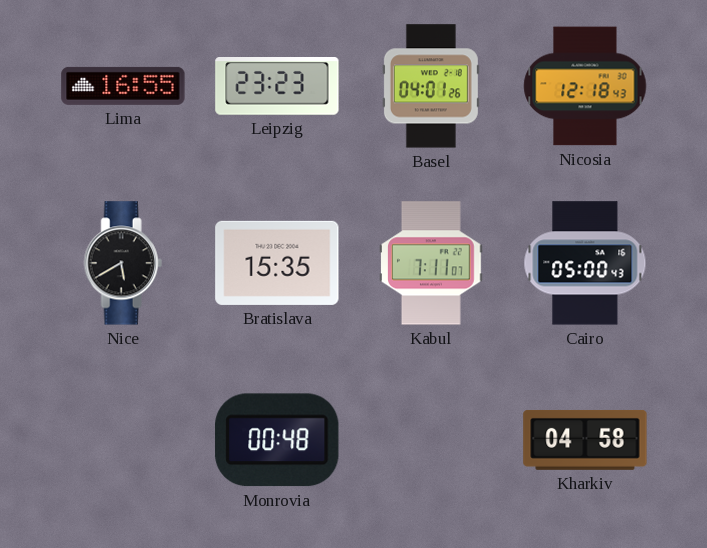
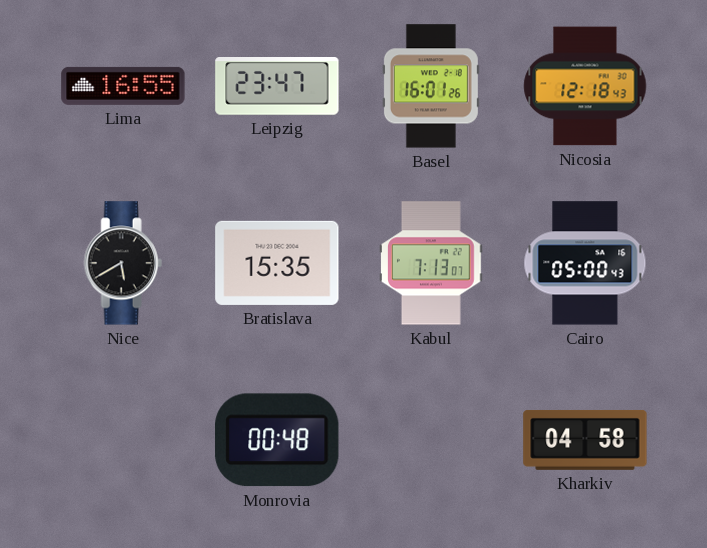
Leipzig: 23:23 -> 23:47
Basel: 04:01 -> 16:01
Kabul: 7:11 -> 7:13
